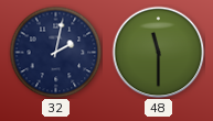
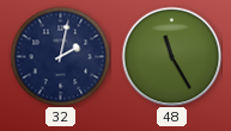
48: 11:30 -> 11:25
